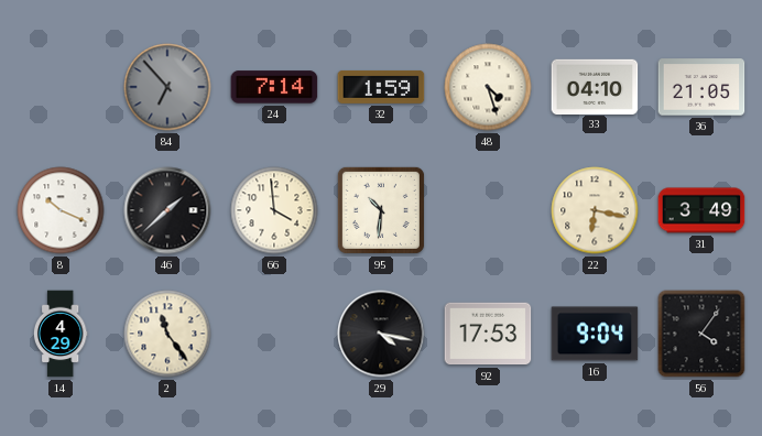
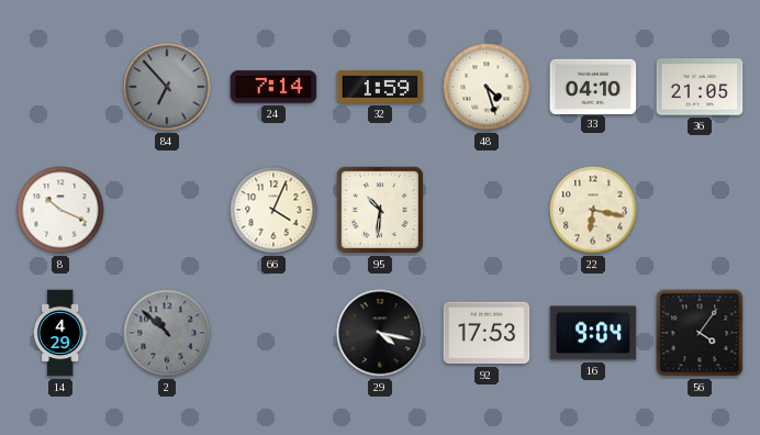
46: 1:38 -> none
66: 3:59 -> 4:04
31: 3:49 -> none
2: 11:24 -> 10:52
2 dial: cream -> grey
